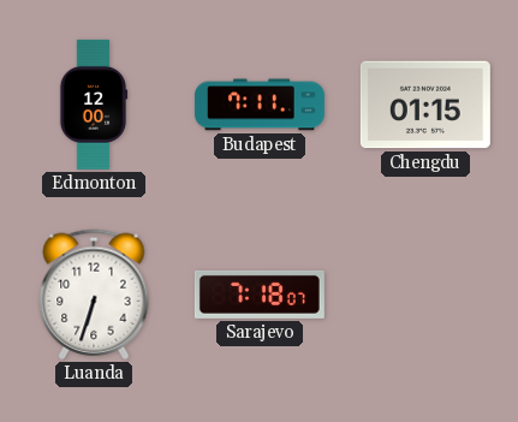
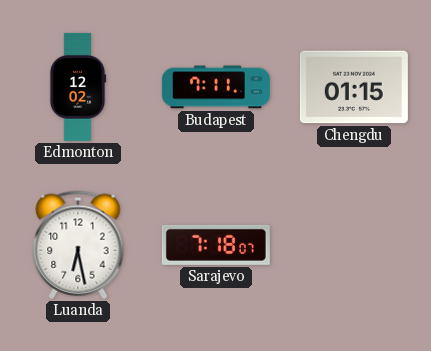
Edmonton: 12:00 -> 12:02
Luanda: 6:33 -> 6:28
